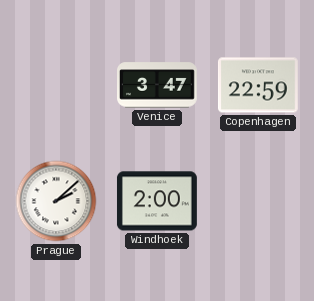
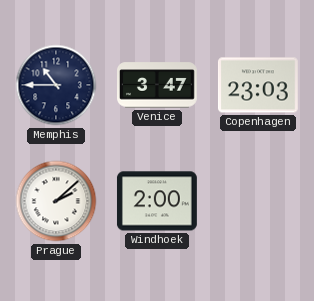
Memphis: none -> 10:45
Copenhagen: 22:59 -> 23:03
